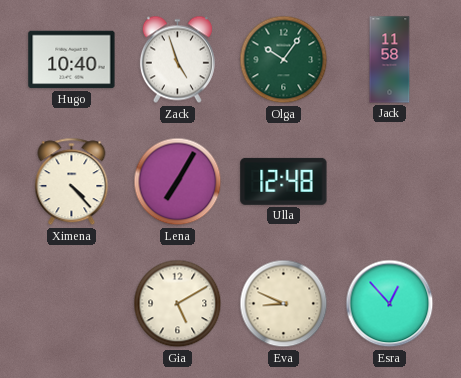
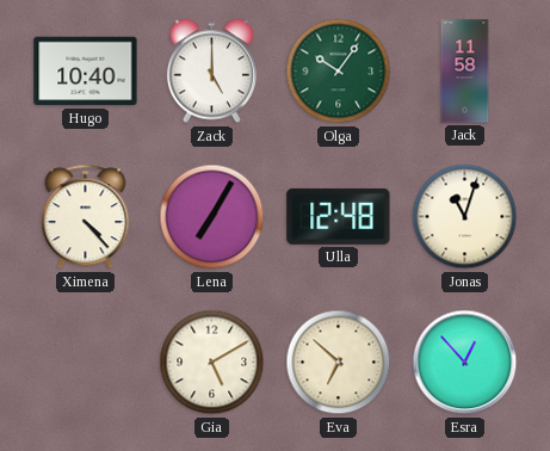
Zack: 4:57 -> 5:00
Jonas: none -> 11:03
Eva: 8:49 -> 6:52
